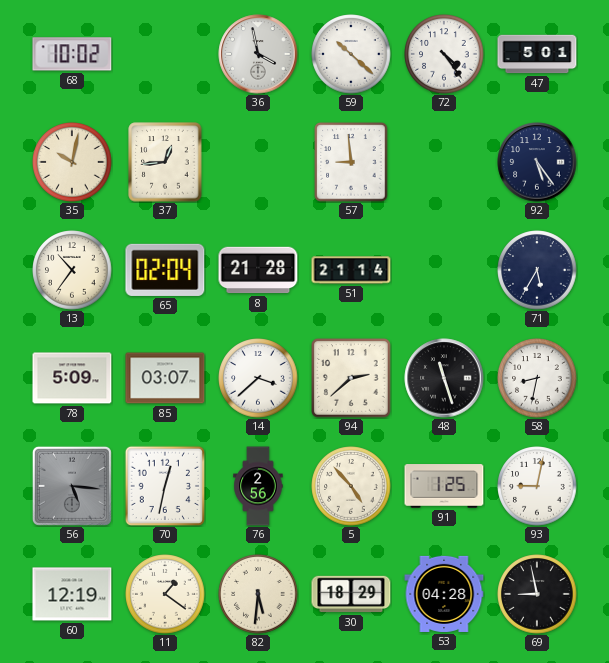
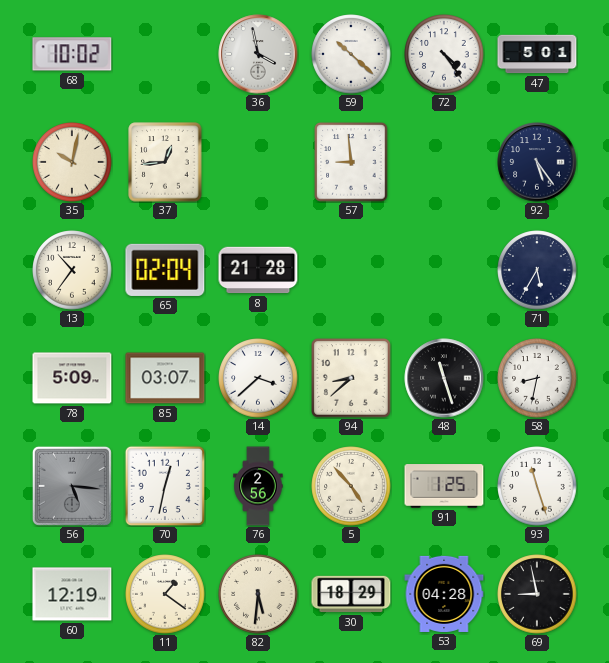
51: 21:14 -> none
94: 2:38 -> 8:38
93: 9:02 -> 11:27
